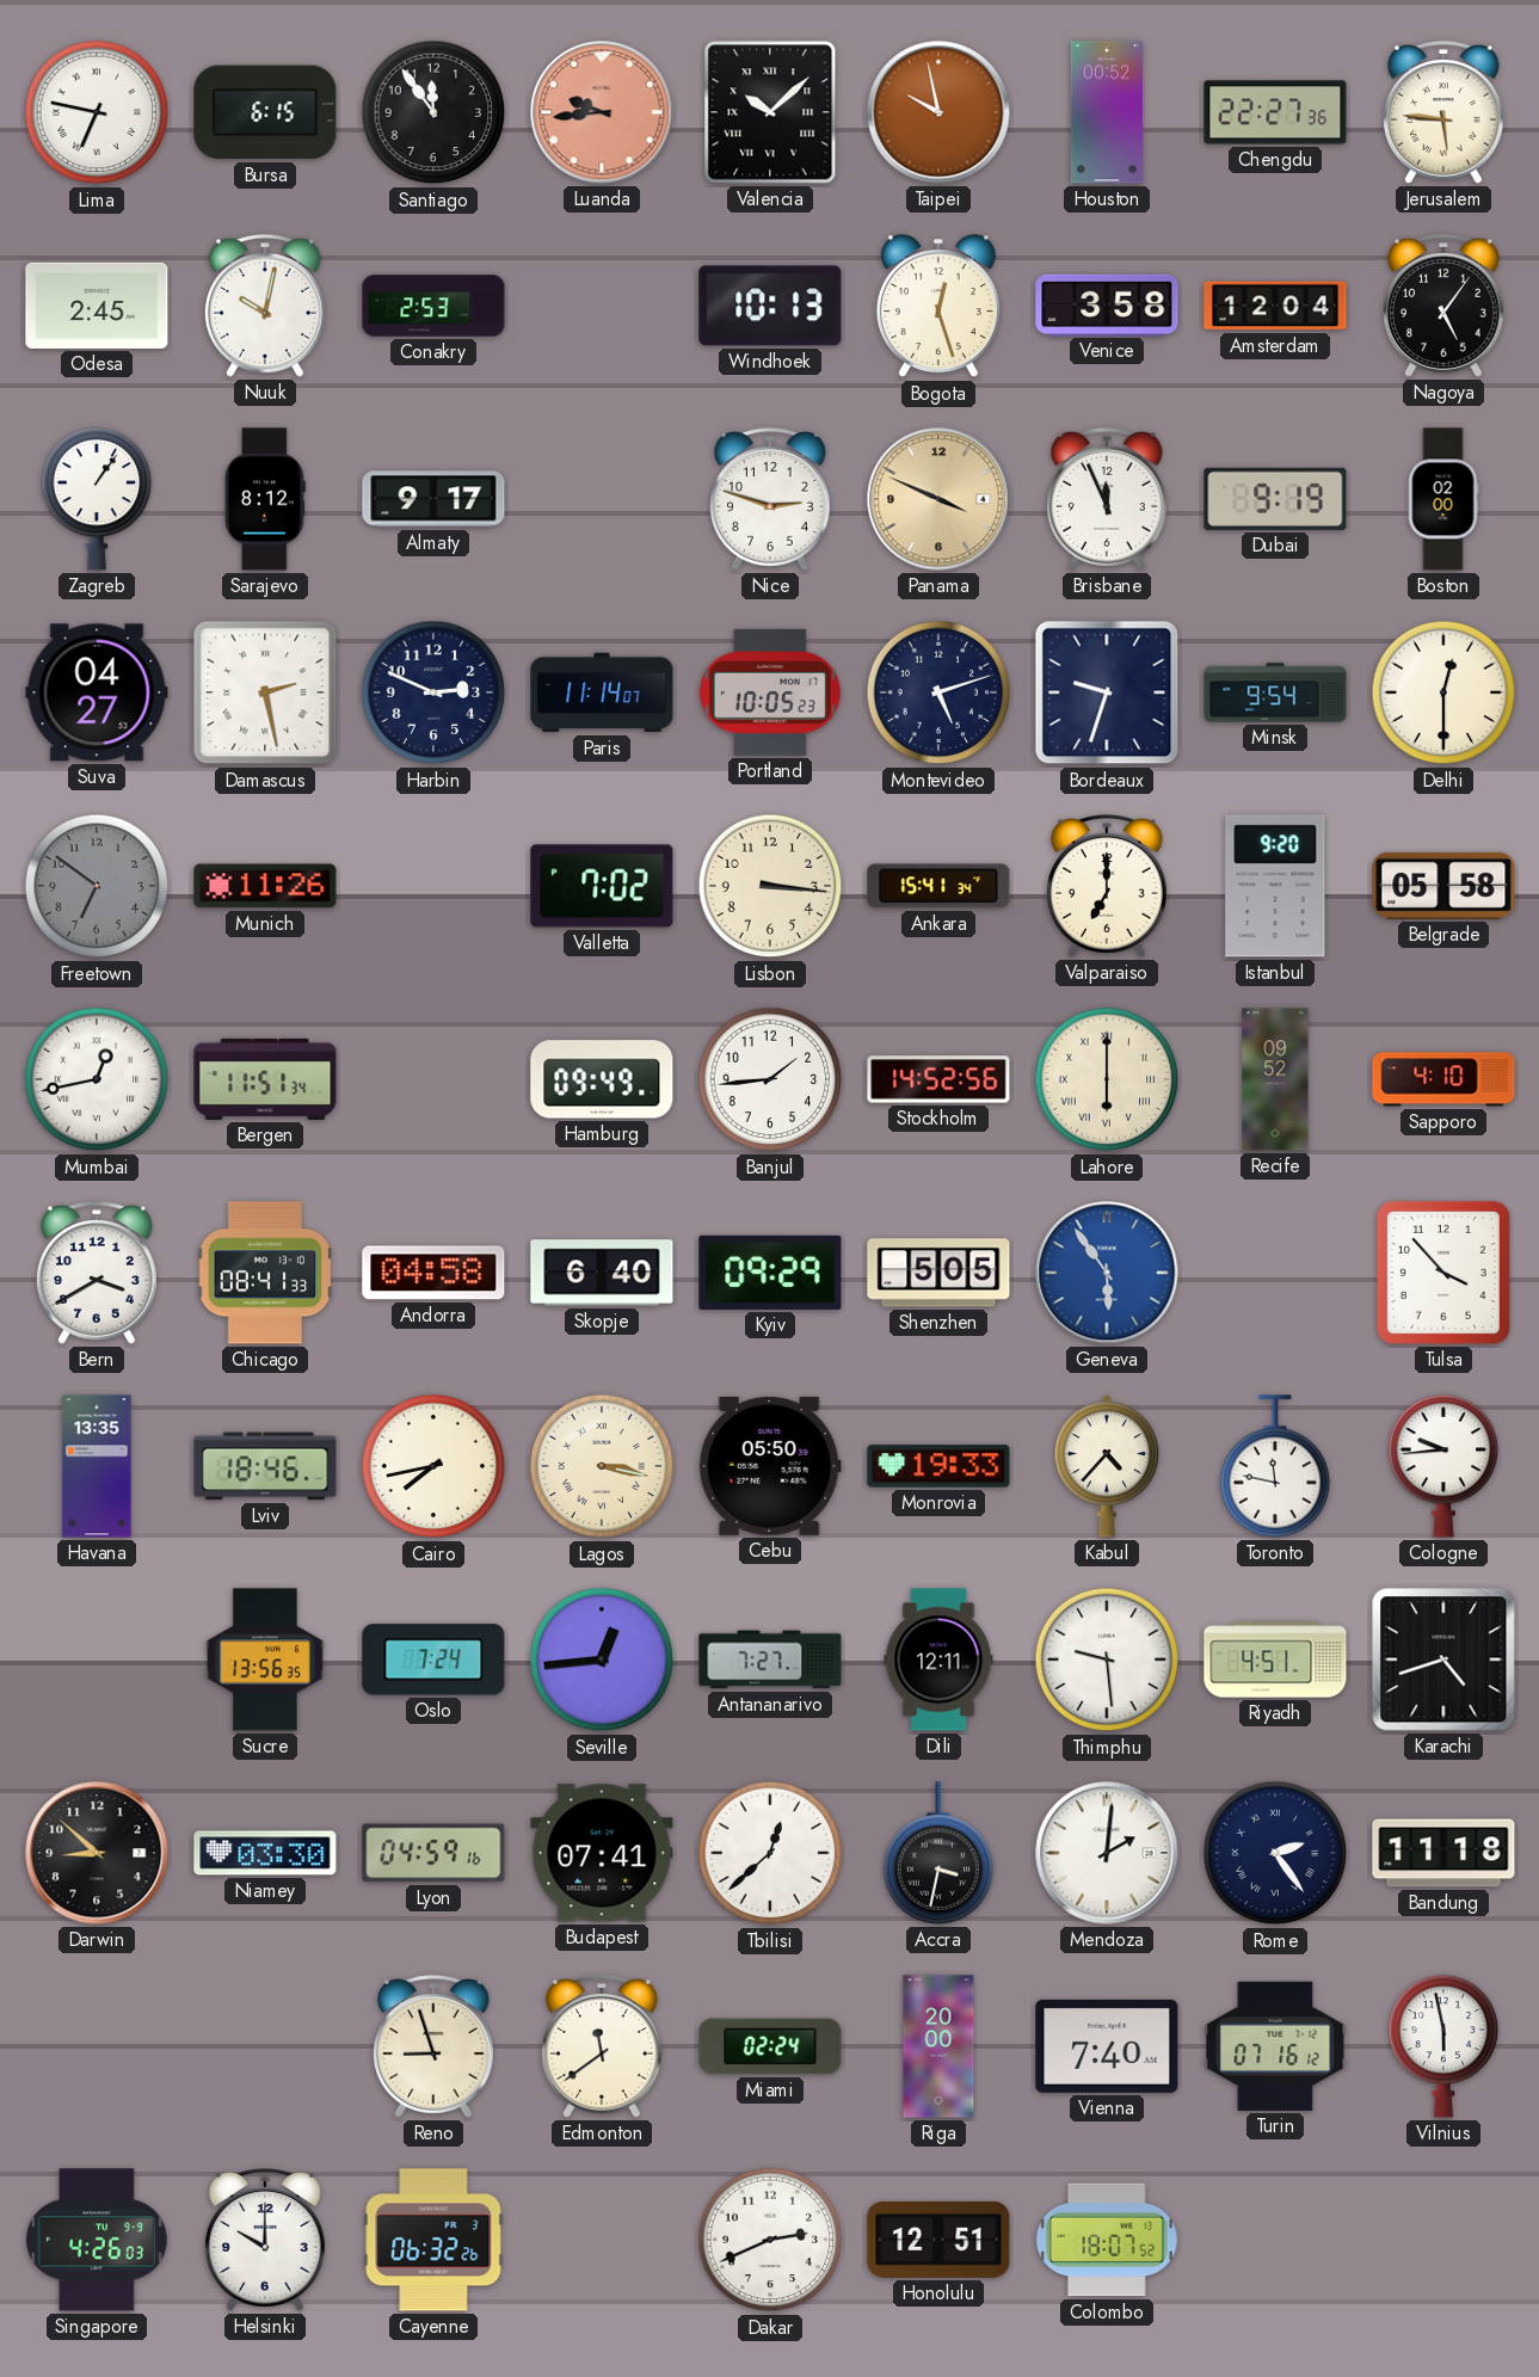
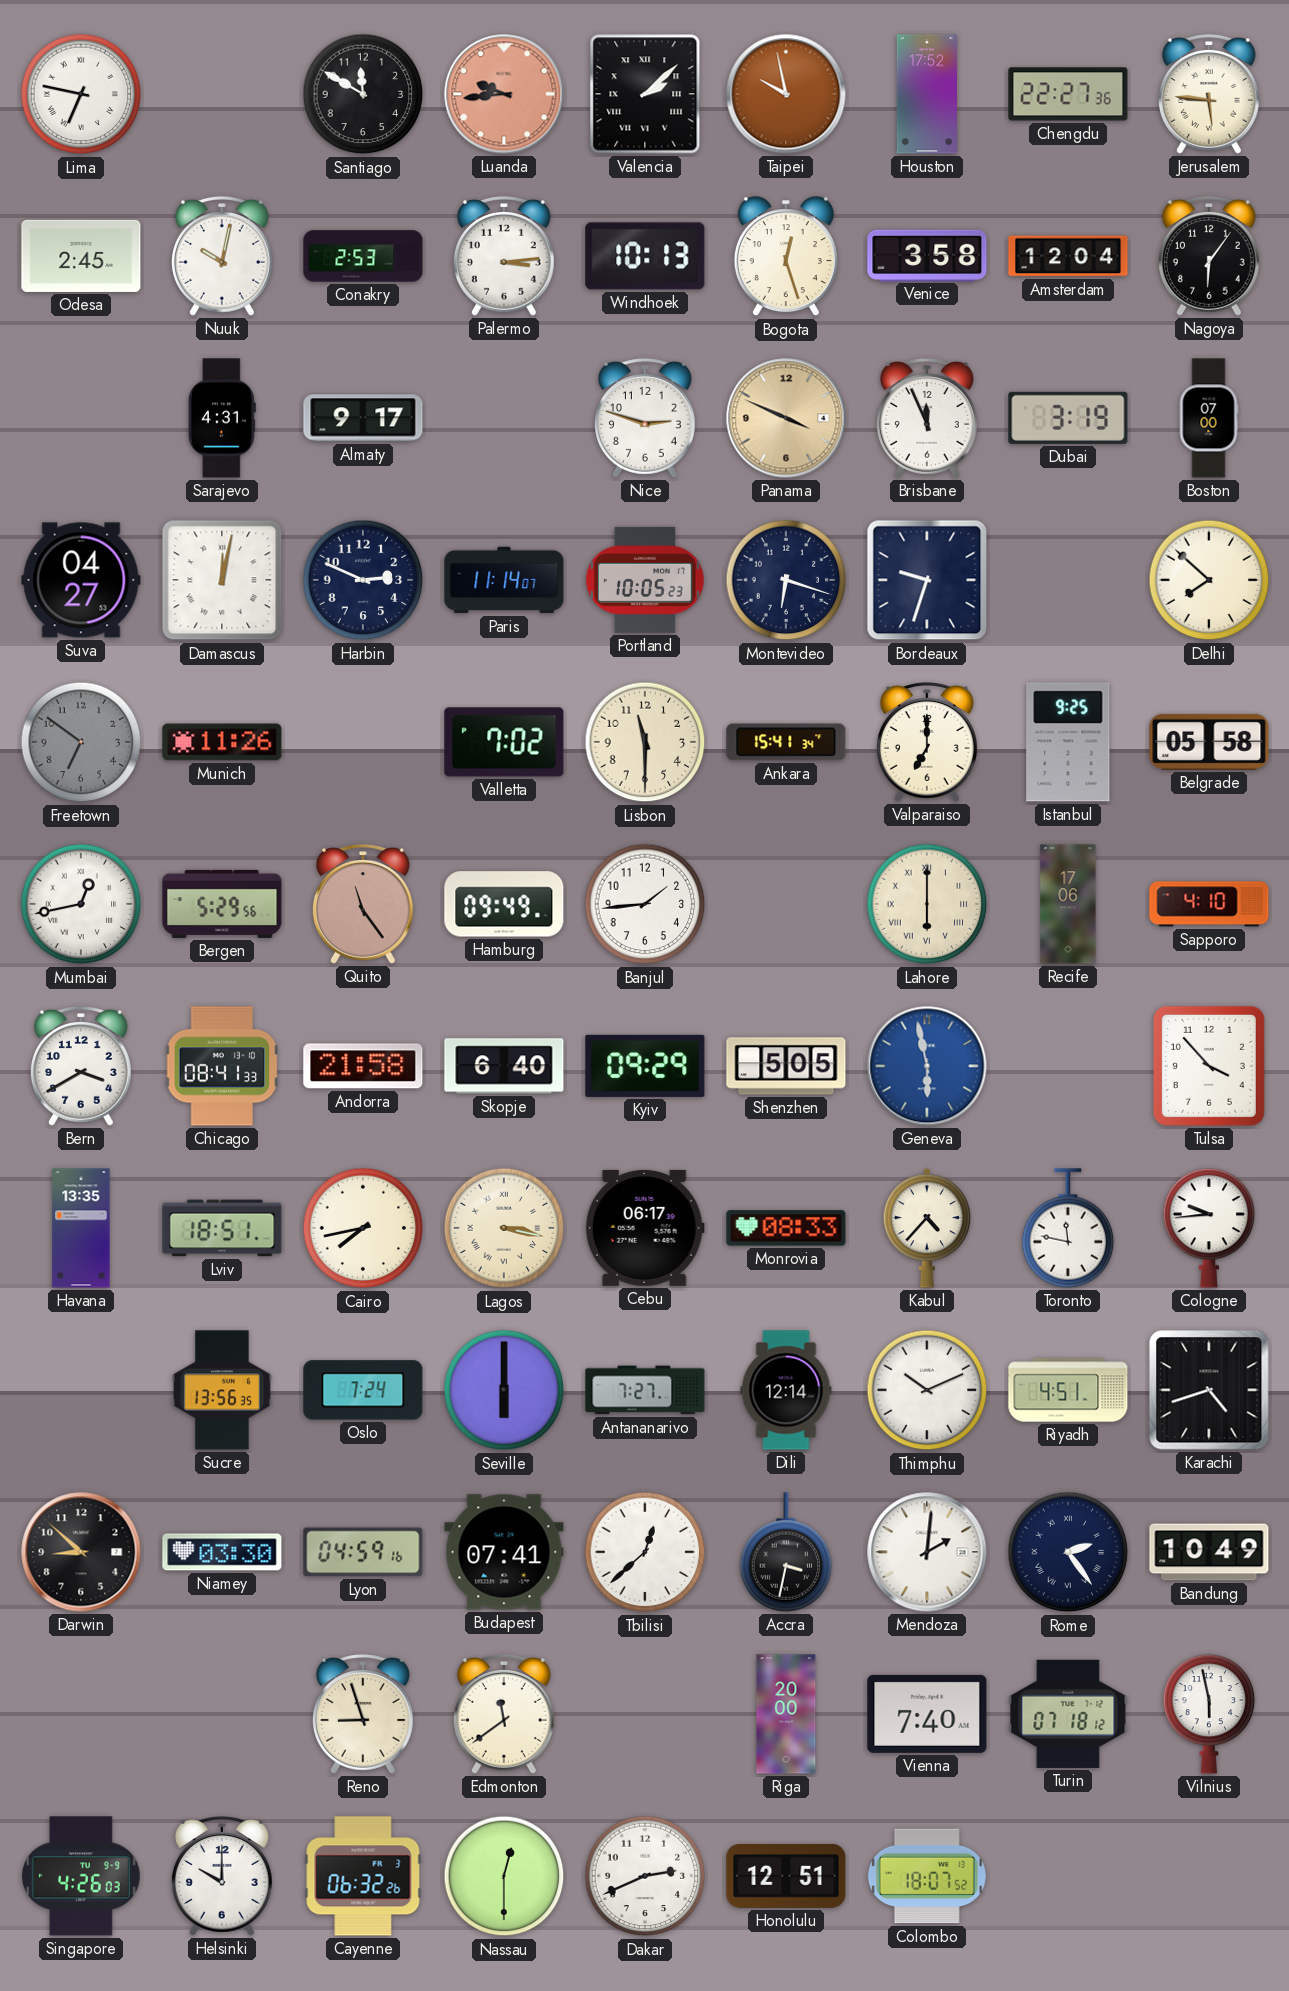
Bursa: 6:15 -> none
Santiago: 11:54 -> 11:50
Valencia: 10:08 -> 2:08
Houston: 00:52 -> 17:52
Palermo: none -> 3:14
Nagoya: 5:06 -> 6:06
Zagreb: 1:06 -> none
Sarajevo: 8:12 -> 4:31
Dubai: 9:19 -> 3:19
Boston: 02:00 -> 07:00
Damascus: 2:28 -> 12:02
Montevideo: 5:12 -> 6:18
Minsk: 9:54 -> none
Delhi: 12:30 -> 7:52
Lisbon: 3:16 -> 11:30
Istanbul: 9:20 -> 9:25
Bergen: 11:51 -> 5:29
Quito: none -> 11:24
Stockholm: 14:52 -> none
Recife: 09:52 -> 17:06
Andorra: 04:58 -> 21:58
Geneva: 5:54 -> 5:58
Lviv: 18:46 -> 18:51
Cebu: 05:50 -> 06:17
Monrovia: 19:33 -> 08:33
Seville: 12:44 -> 6:00
Dili: 12:11 -> 12:14
Thimphu: 9:29 -> 10:11
Bandung: 11:18 -> 10:49
Miami: 02:24 -> none
Turin: 07:16 -> 07:18
Nassau: none -> 12:30
